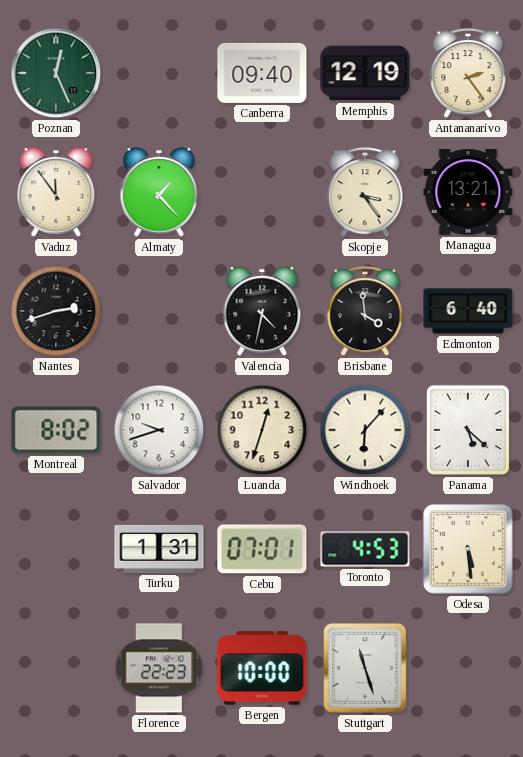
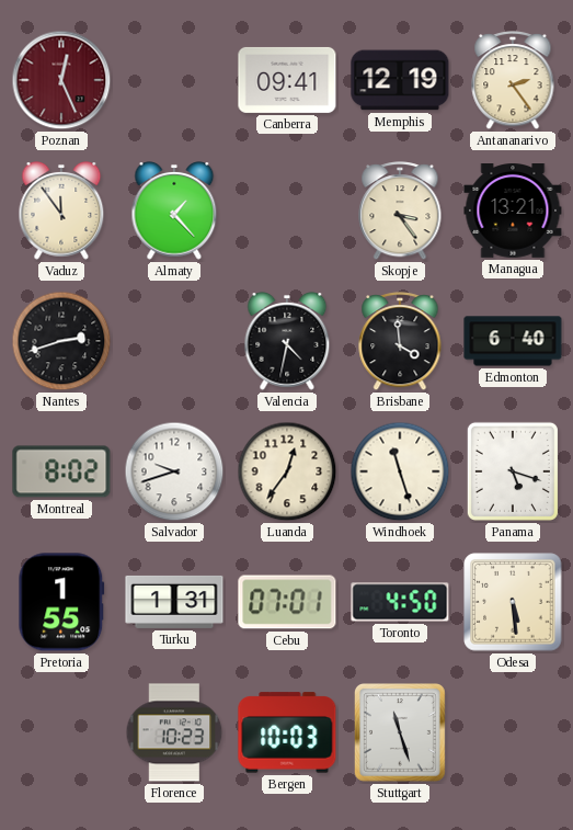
Poznan dial: green -> burgundy
Canberra: 09:40 -> 09:41
Luanda: 12:33 -> 12:36
Windhoek: 6:07 -> 11:27
Panama: 5:22 -> 5:18
Pretoria: none -> 1:55
Toronto: 4:53 -> 4:50
Florence: 22:23 -> 10:23
Bergen: 10:00 -> 10:03
